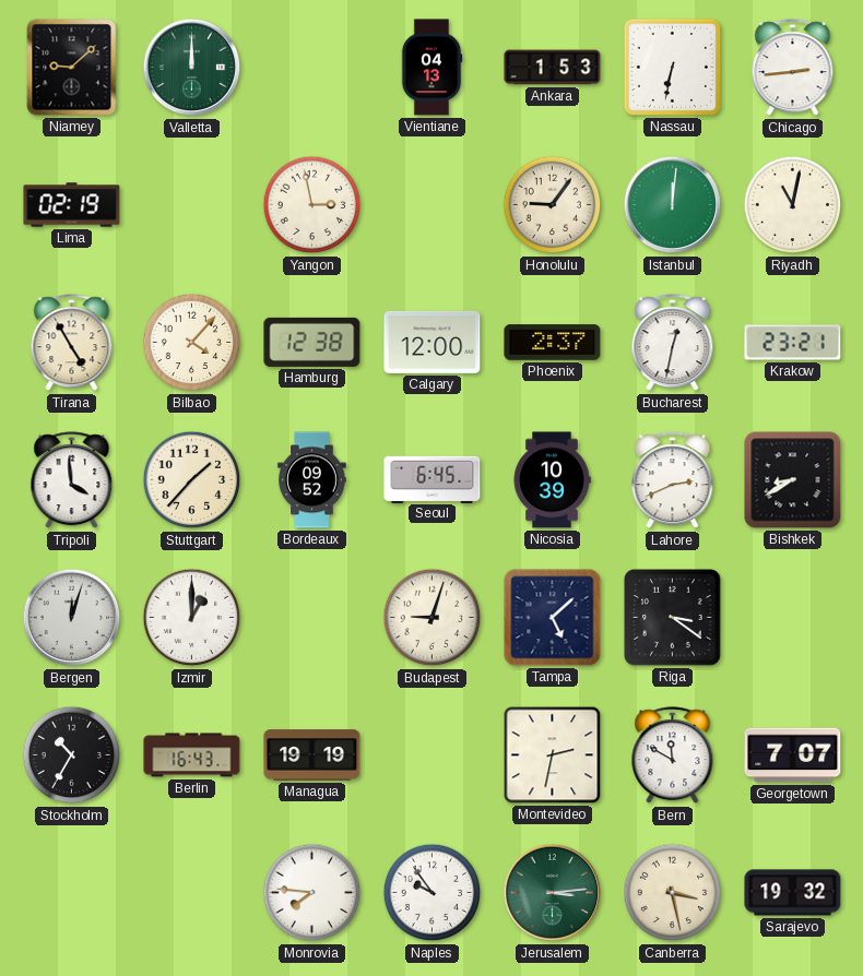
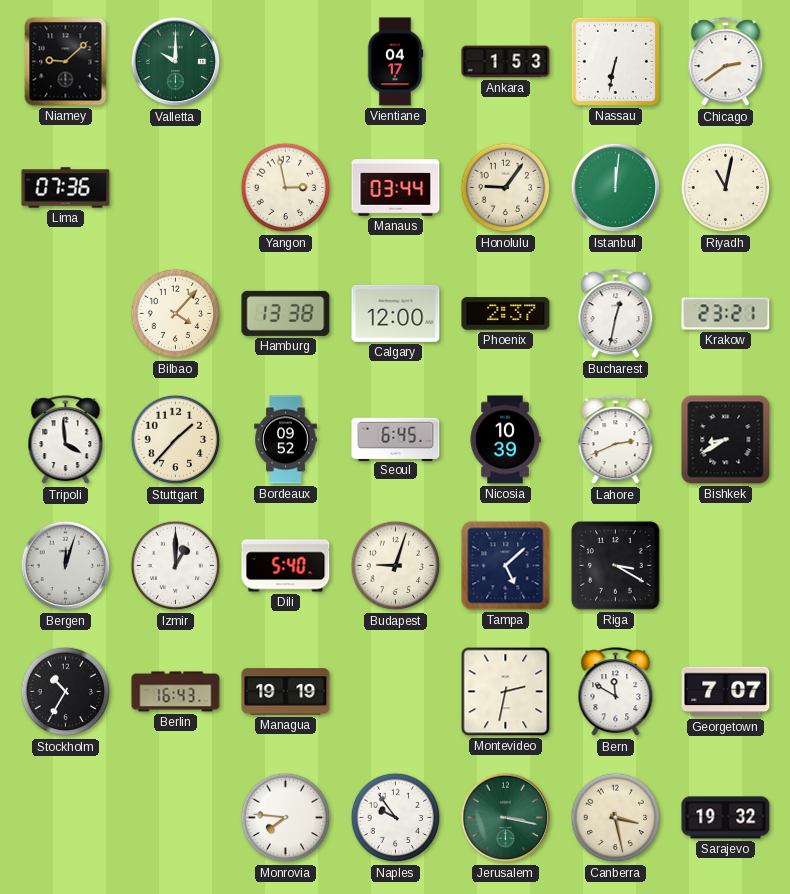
Valletta: 12:00 -> 10:00
Vientiane: 04:13 -> 04:17
Chicago: 2:44 -> 2:39
Lima: 02:19 -> 07:36
Manaus: none -> 03:44
Tirana: 4:55 -> none
Hamburg: 12:38 -> 13:38
Dili: none -> 5:40
Riga: 3:21 -> 3:20
Jerusalem: 3:14 -> 3:17
